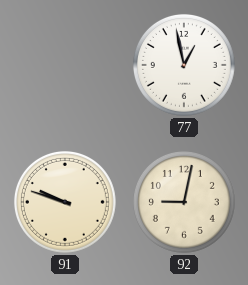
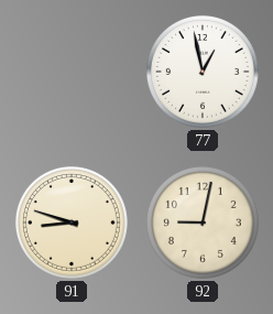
91: 9:48 -> 8:48
